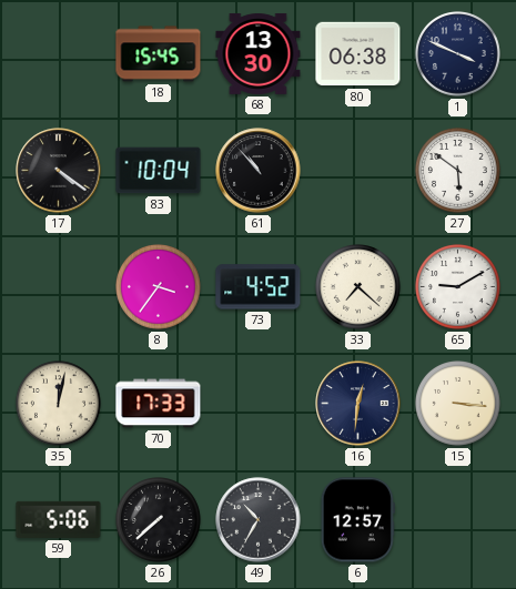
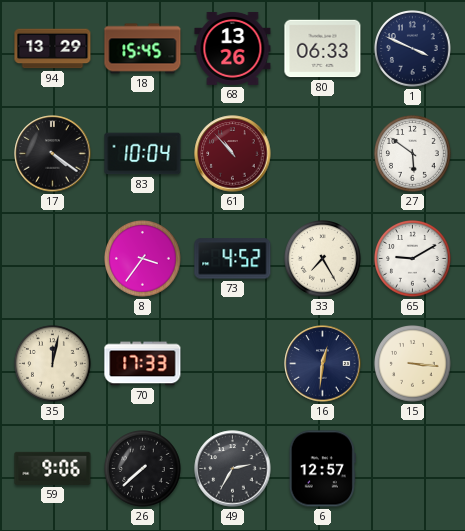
94: none -> 13:29
68: 13:30 -> 13:26
80: 06:38 -> 06:33
61 dial: black -> burgundy
33: 7:22 -> 7:25
59: 5:06 -> 9:06
49: 10:35 -> 2:35
